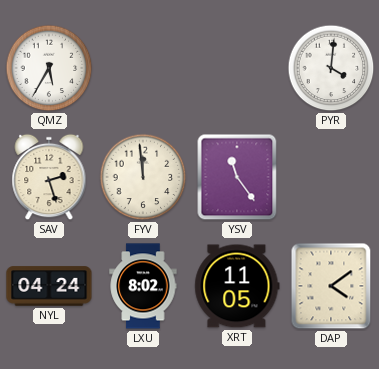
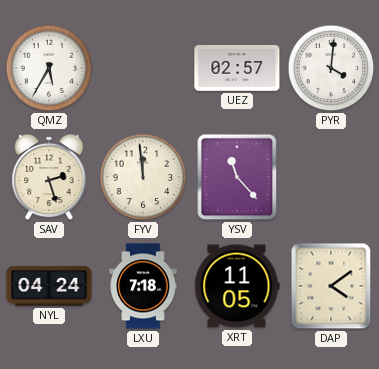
UEZ: none -> 02:57
YSV: 11:24 -> 11:23
LXU: 8:02 -> 7:18
